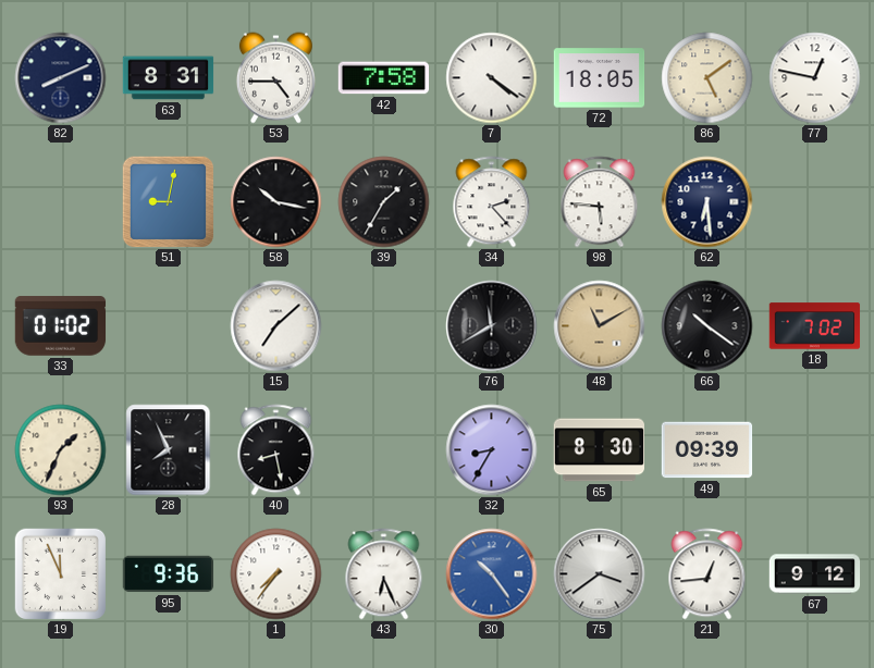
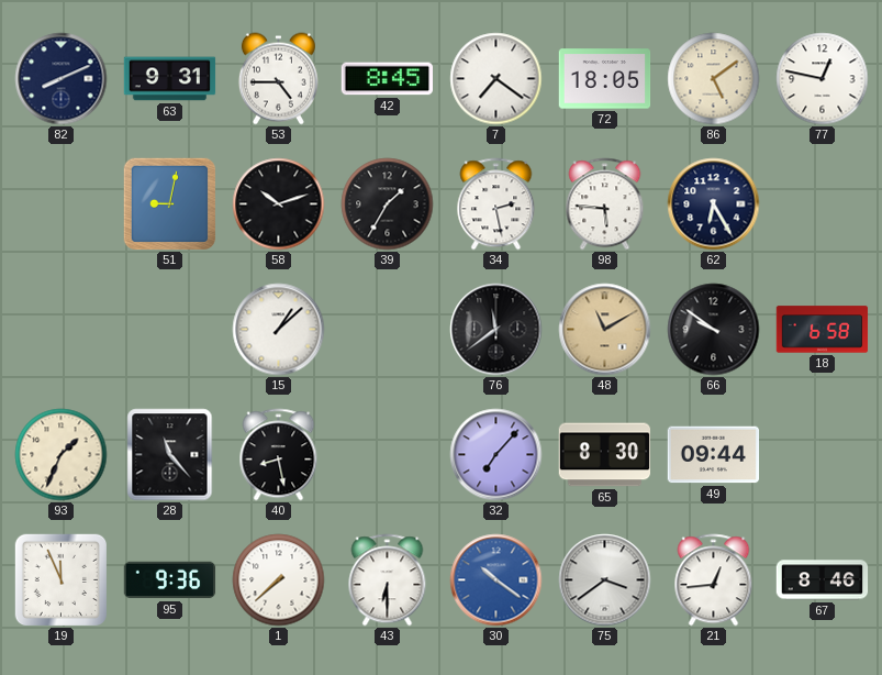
63: 8:31 -> 9:31
42: 7:58 -> 8:45
7: 4:21 -> 7:21
58: 10:17 -> 10:12
34: 2:23 -> 2:28
62: 6:29 -> 6:25
33: 01:02 -> none
15: 7:08 -> 1:08
76: 11:40 -> 11:39
66: 10:21 -> 9:51
18: 7:02 -> 6:58
28: 7:56 -> 11:23
32: 8:35 -> 7:07
49: 09:39 -> 09:44
1: 7:36 -> 7:38
43: 6:26 -> 6:30
30: 10:24 -> 10:21
67: 9:12 -> 8:46
